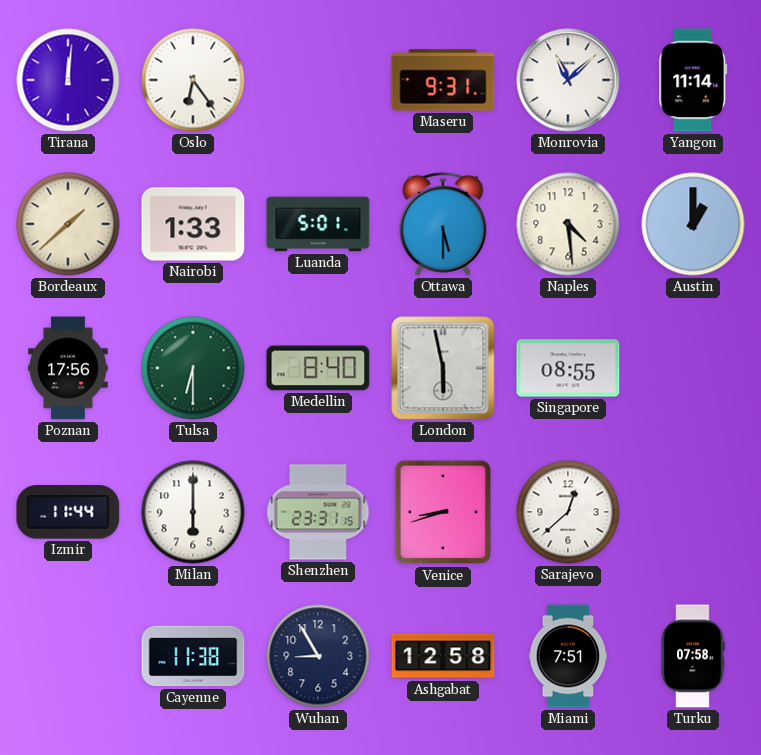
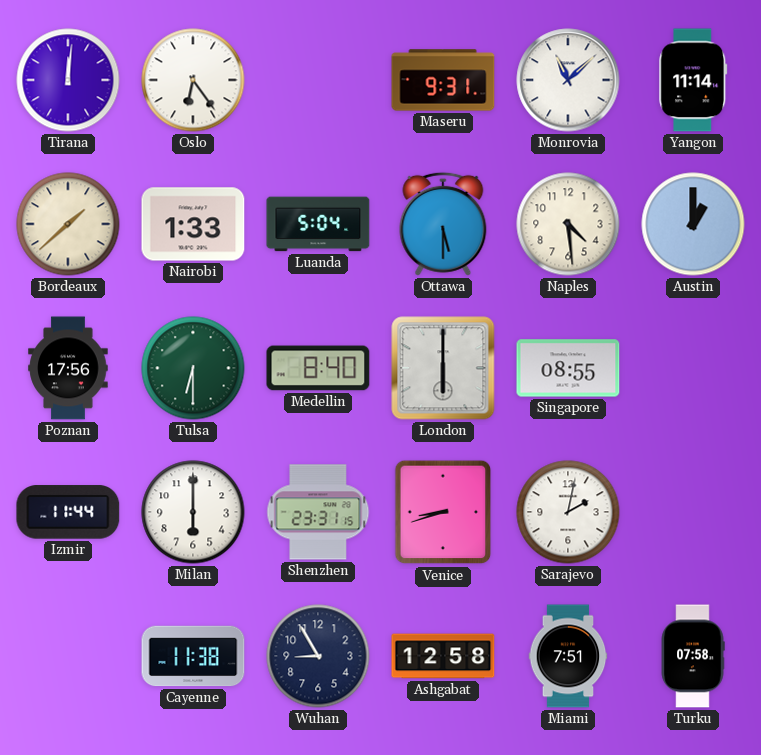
Luanda: 5:01 -> 5:04
London: 5:58 -> 6:00
Sarajevo: 12:38 -> 2:02
